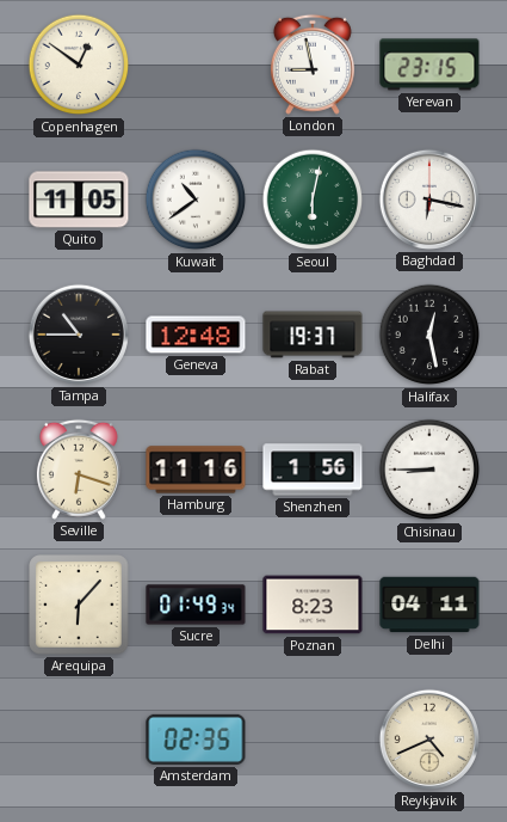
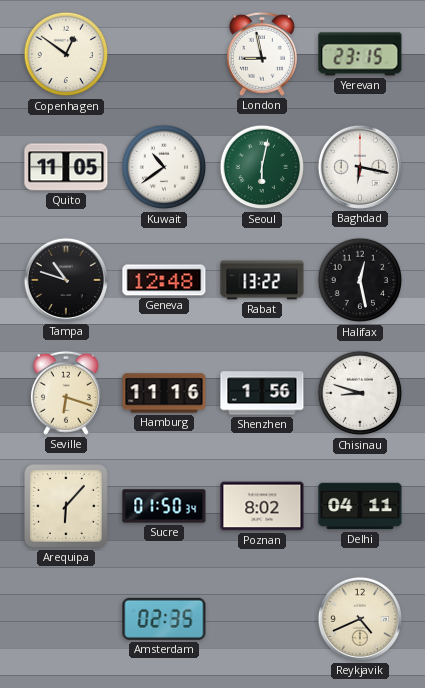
Tampa: 10:45 -> 10:48
Rabat: 19:37 -> 13:22
Chisinau: 8:45 -> 8:48
Sucre: 01:49 -> 01:50
Poznan: 8:23 -> 8:02
